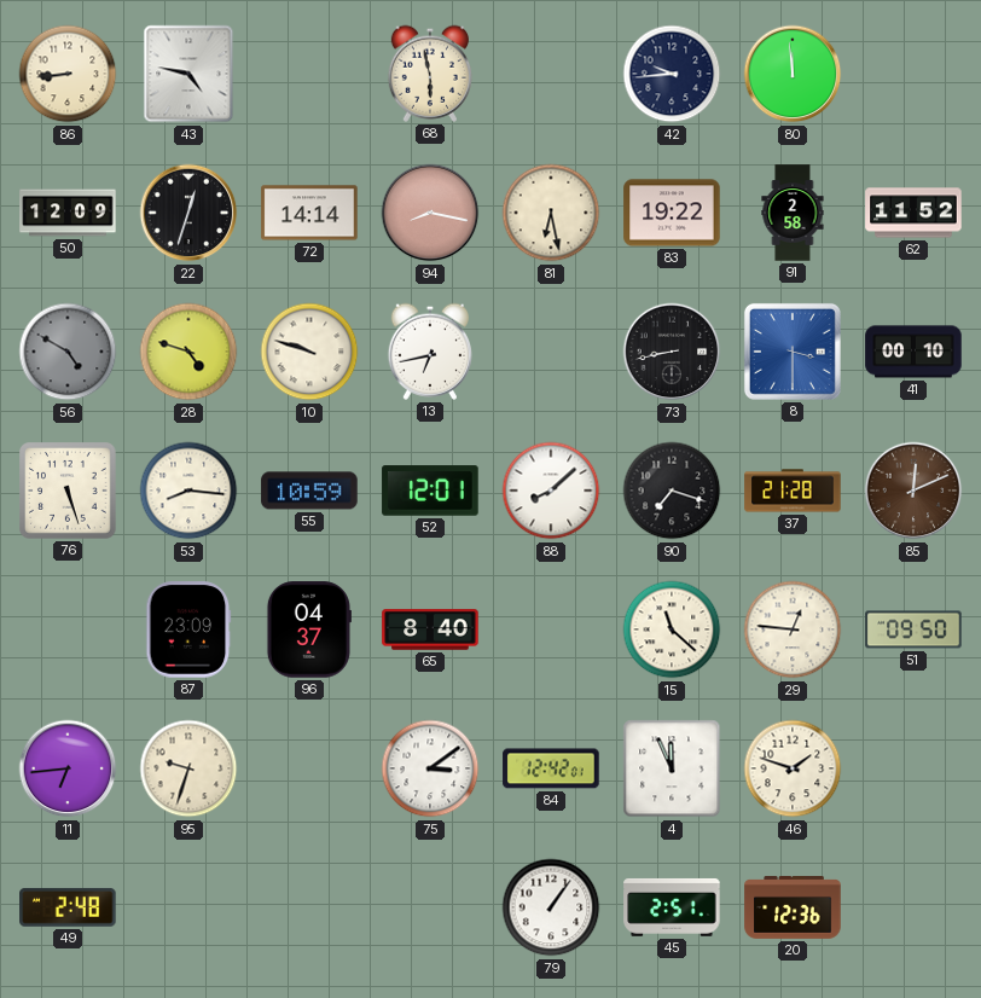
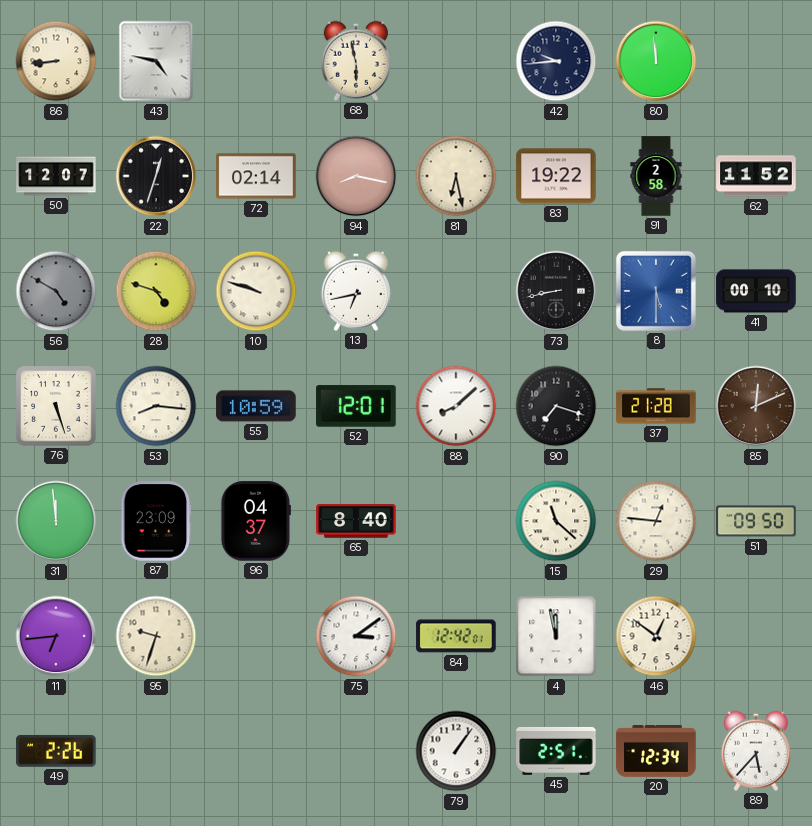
50: 12:09 -> 12:07
72: 14:14 -> 02:14
8: 3:30 -> 5:30
31: none -> 11:59
4: 11:56 -> 11:58
46: 1:48 -> 12:51
49: 2:48 -> 2:26
20: 12:36 -> 12:34
89: none -> 5:37
